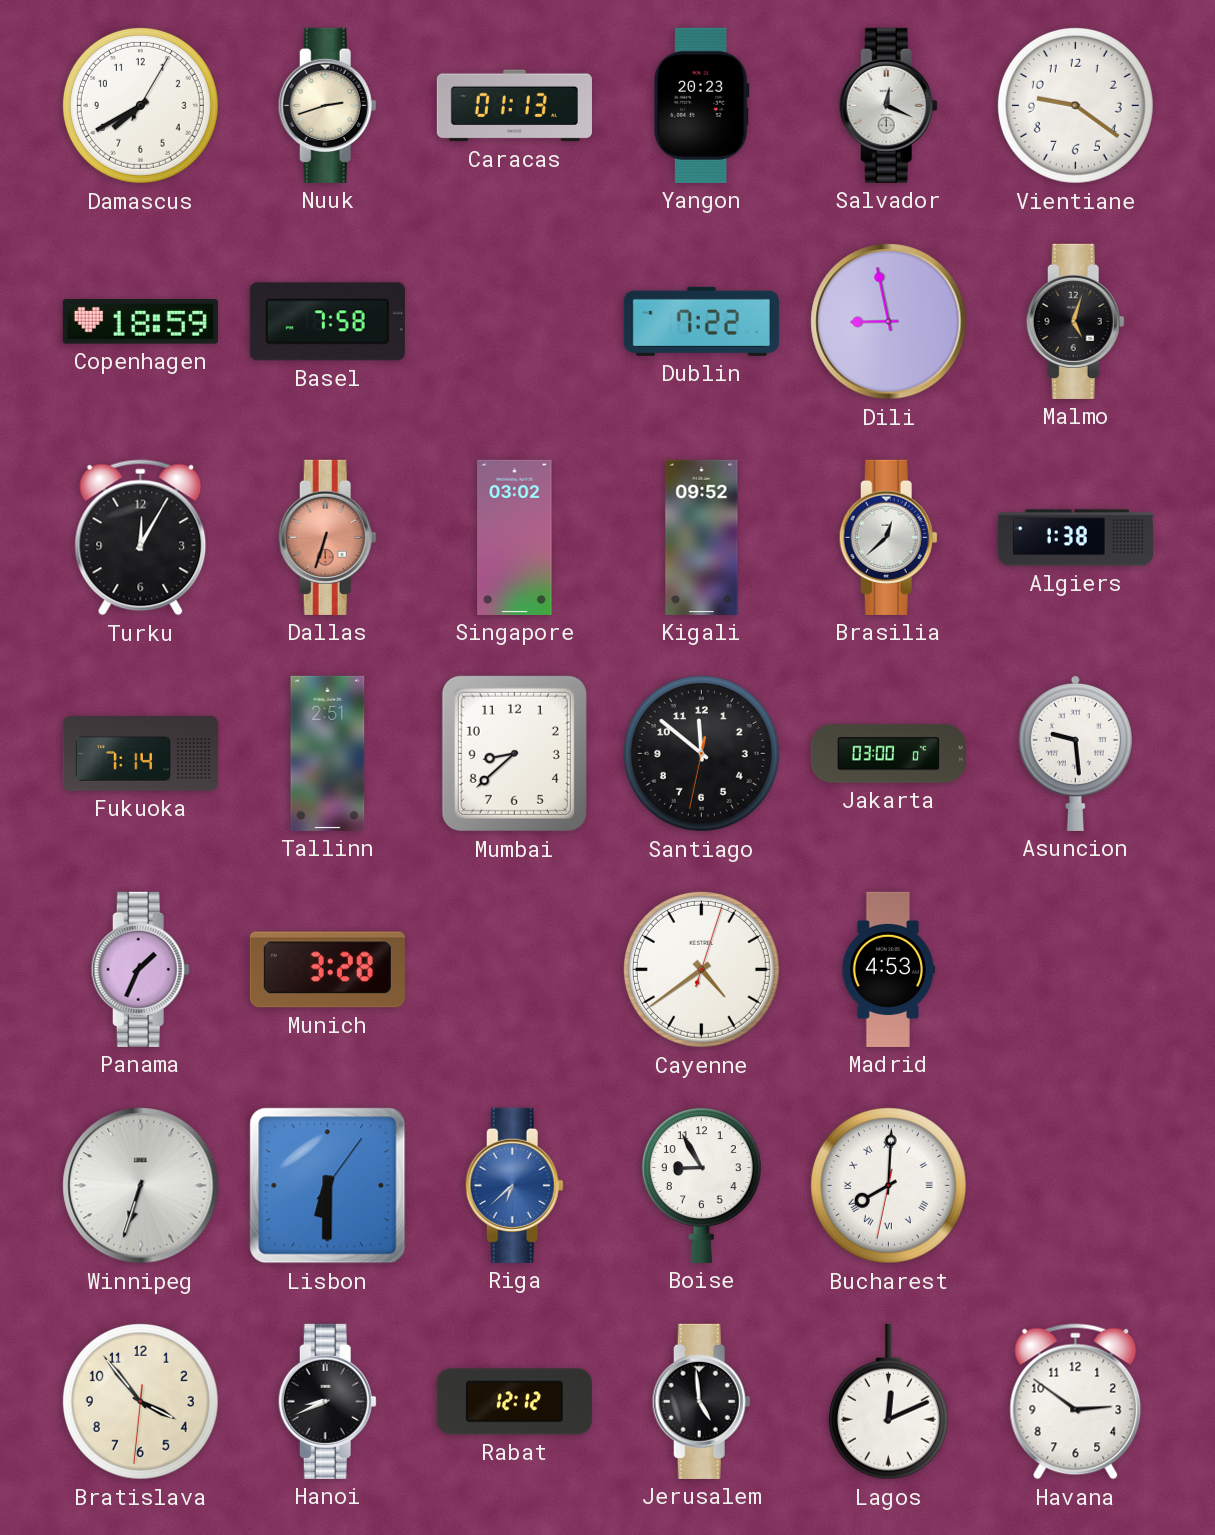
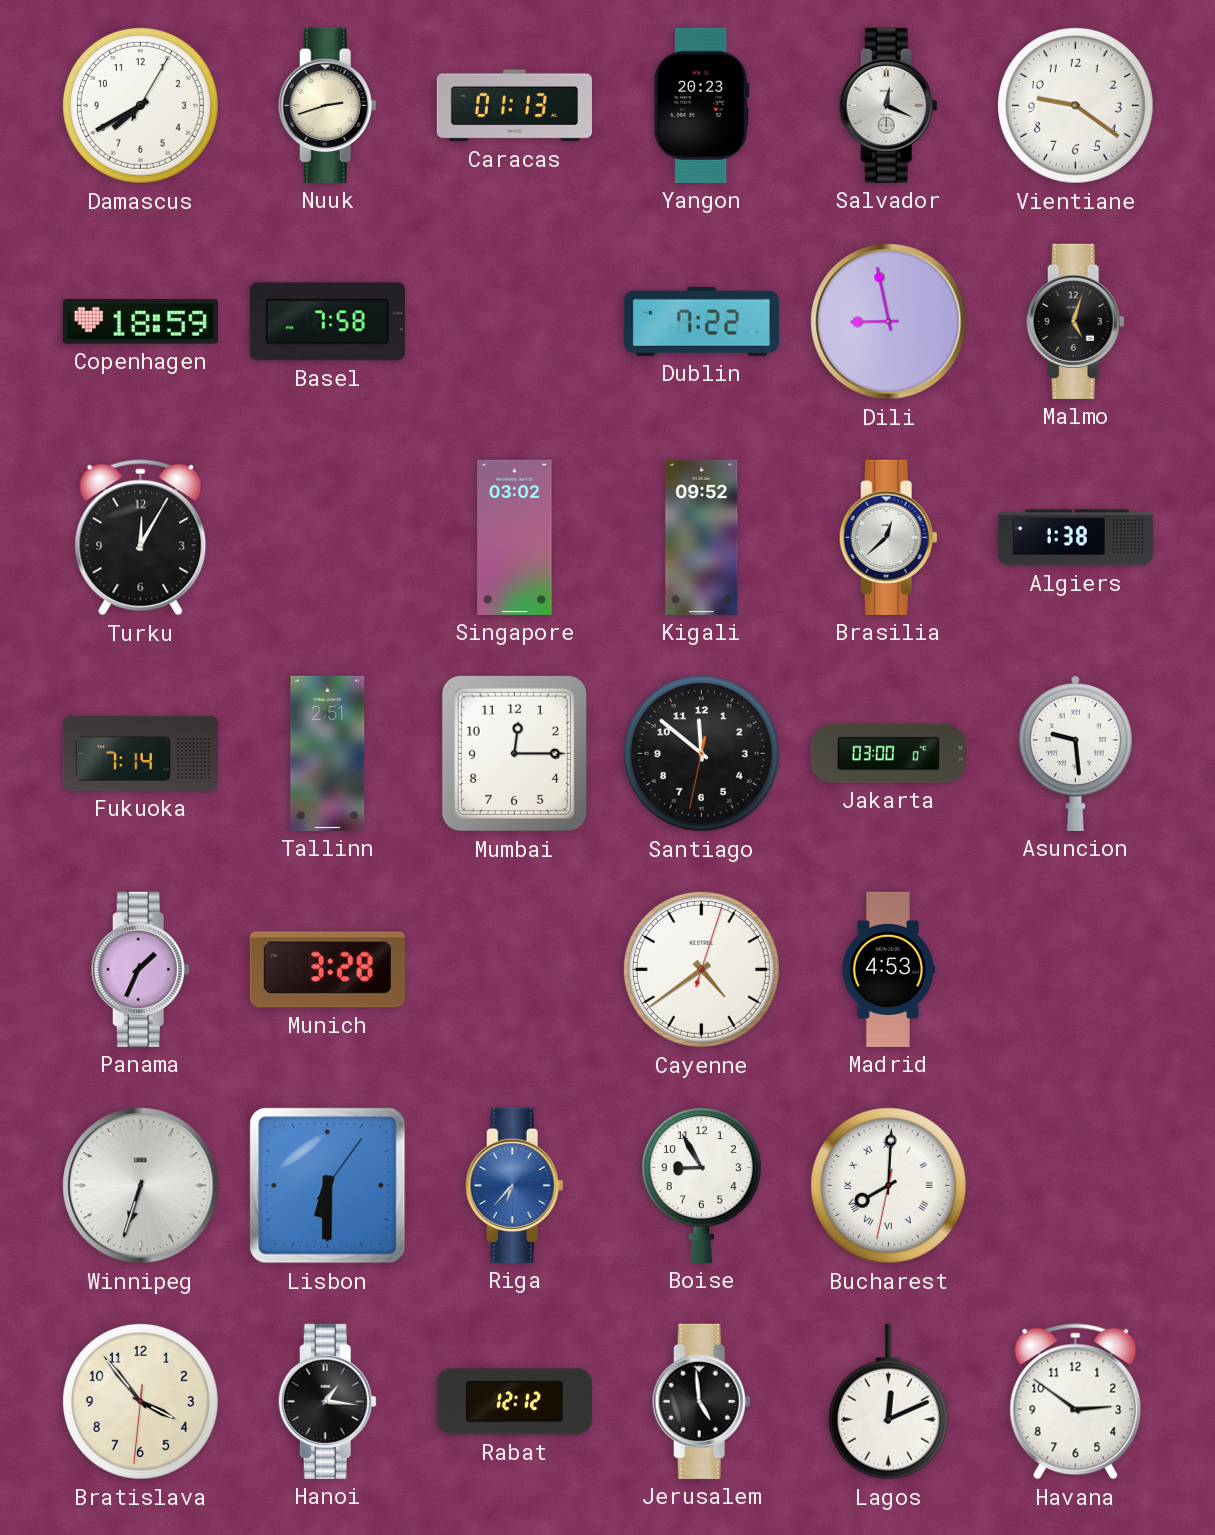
Dallas: 6:33 -> none
Mumbai: 8:38 -> 12:15
Riga: 6:38 -> 6:37
Hanoi: 8:41 -> 1:16
